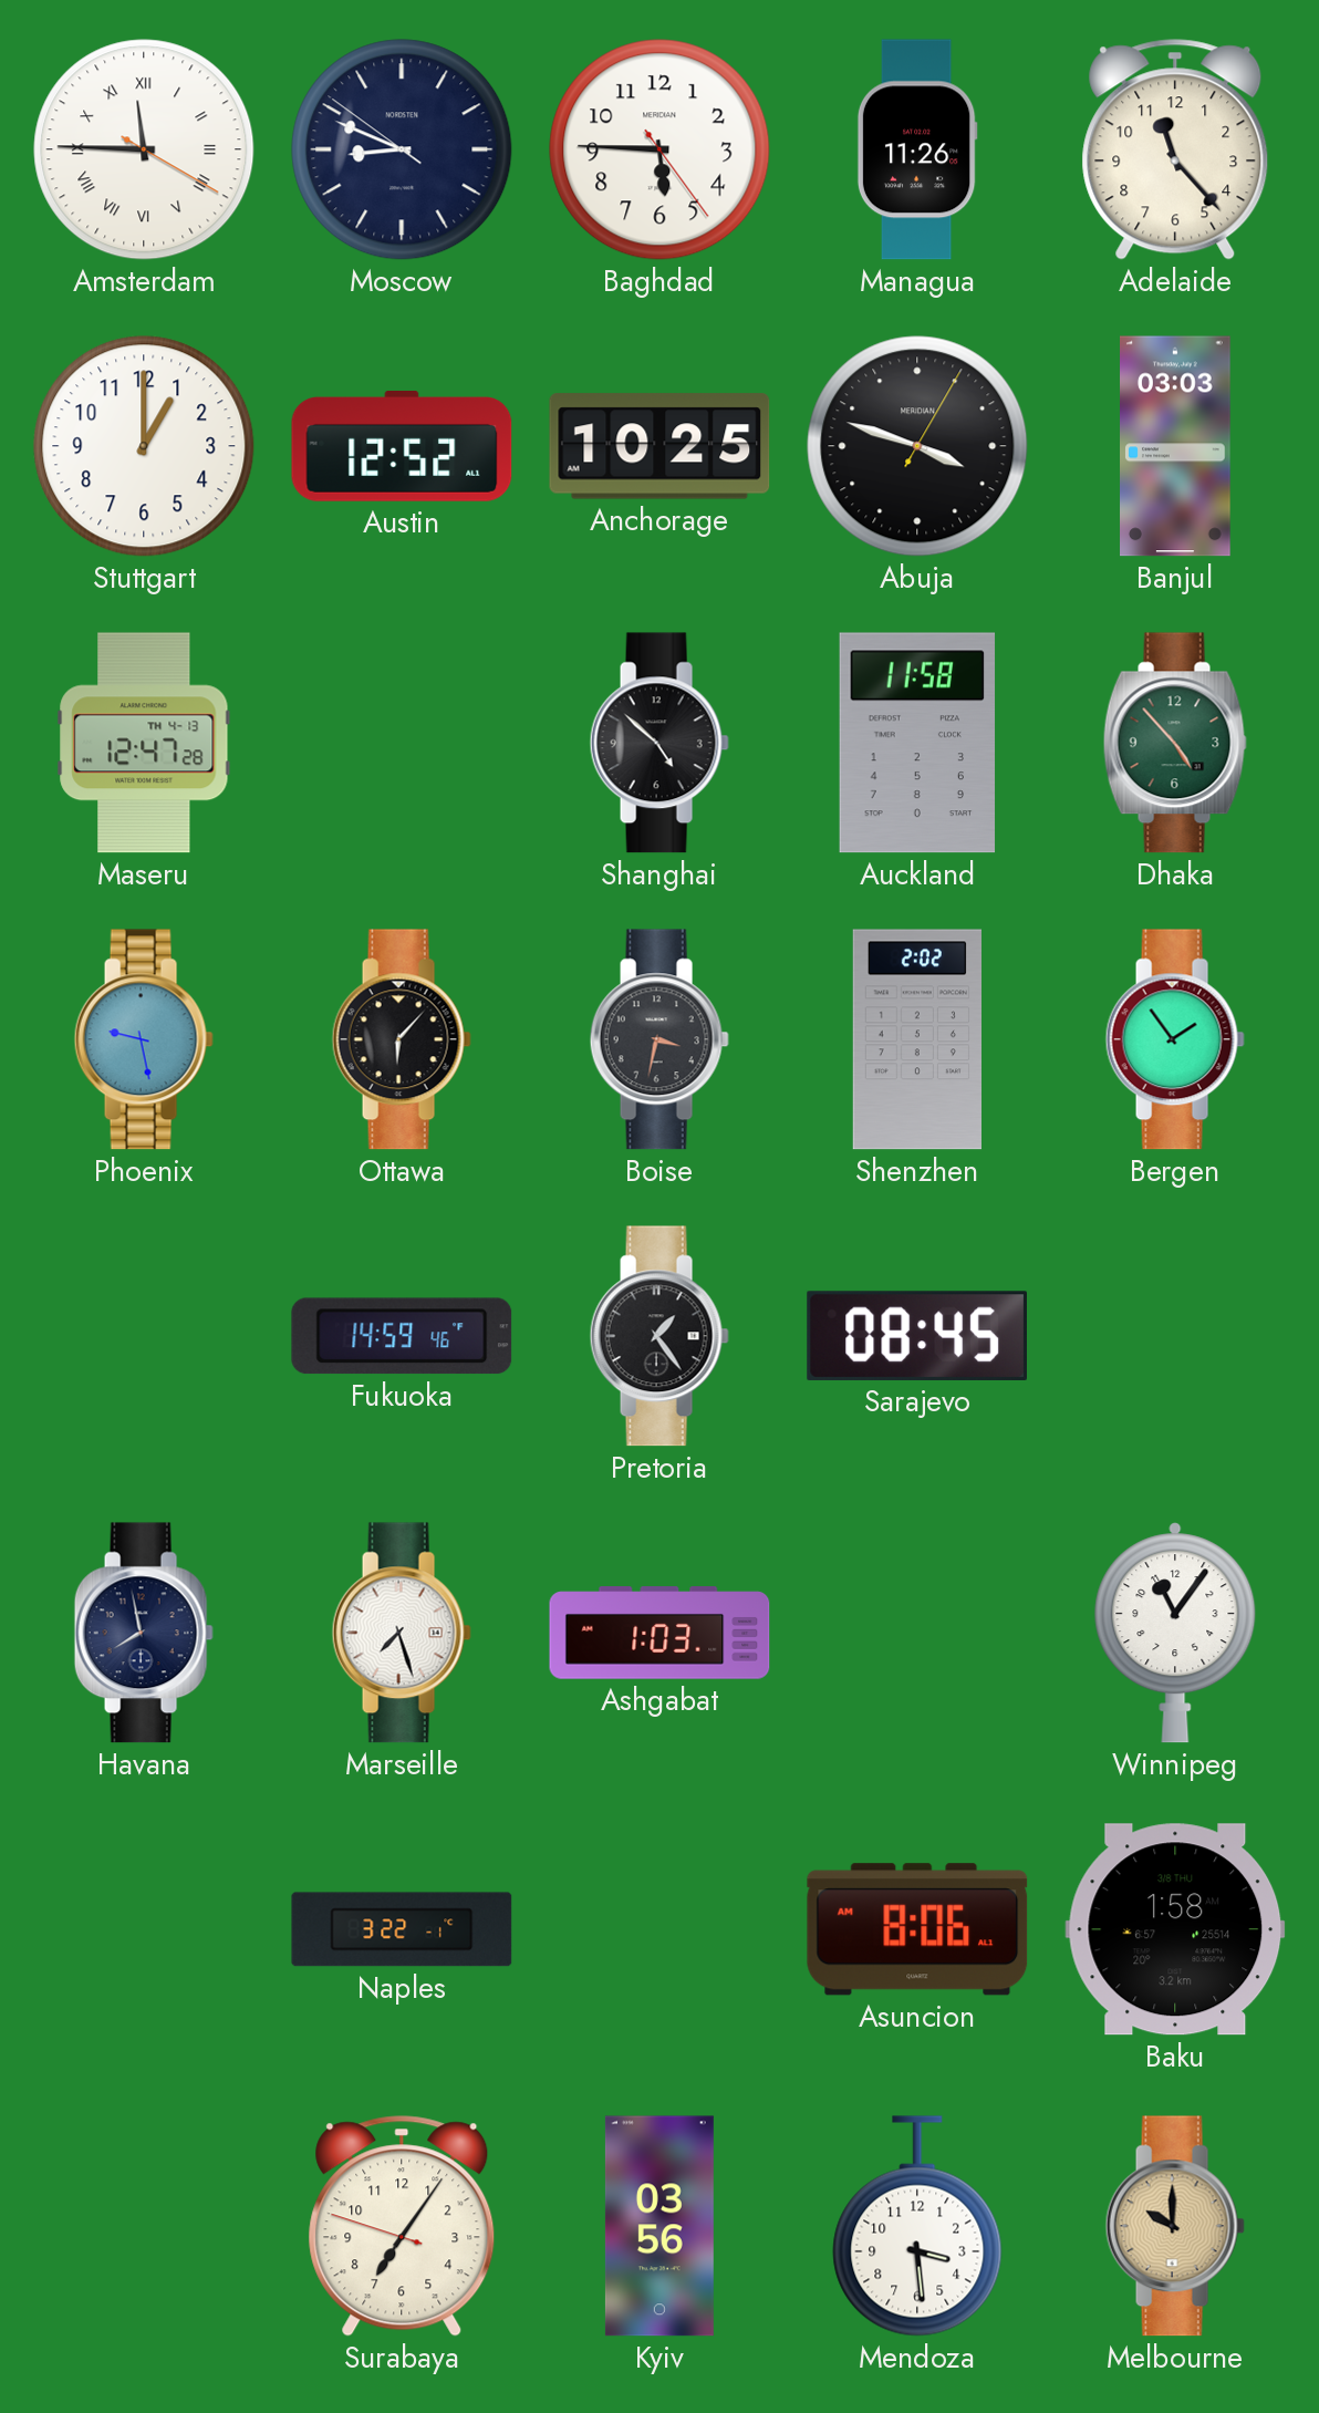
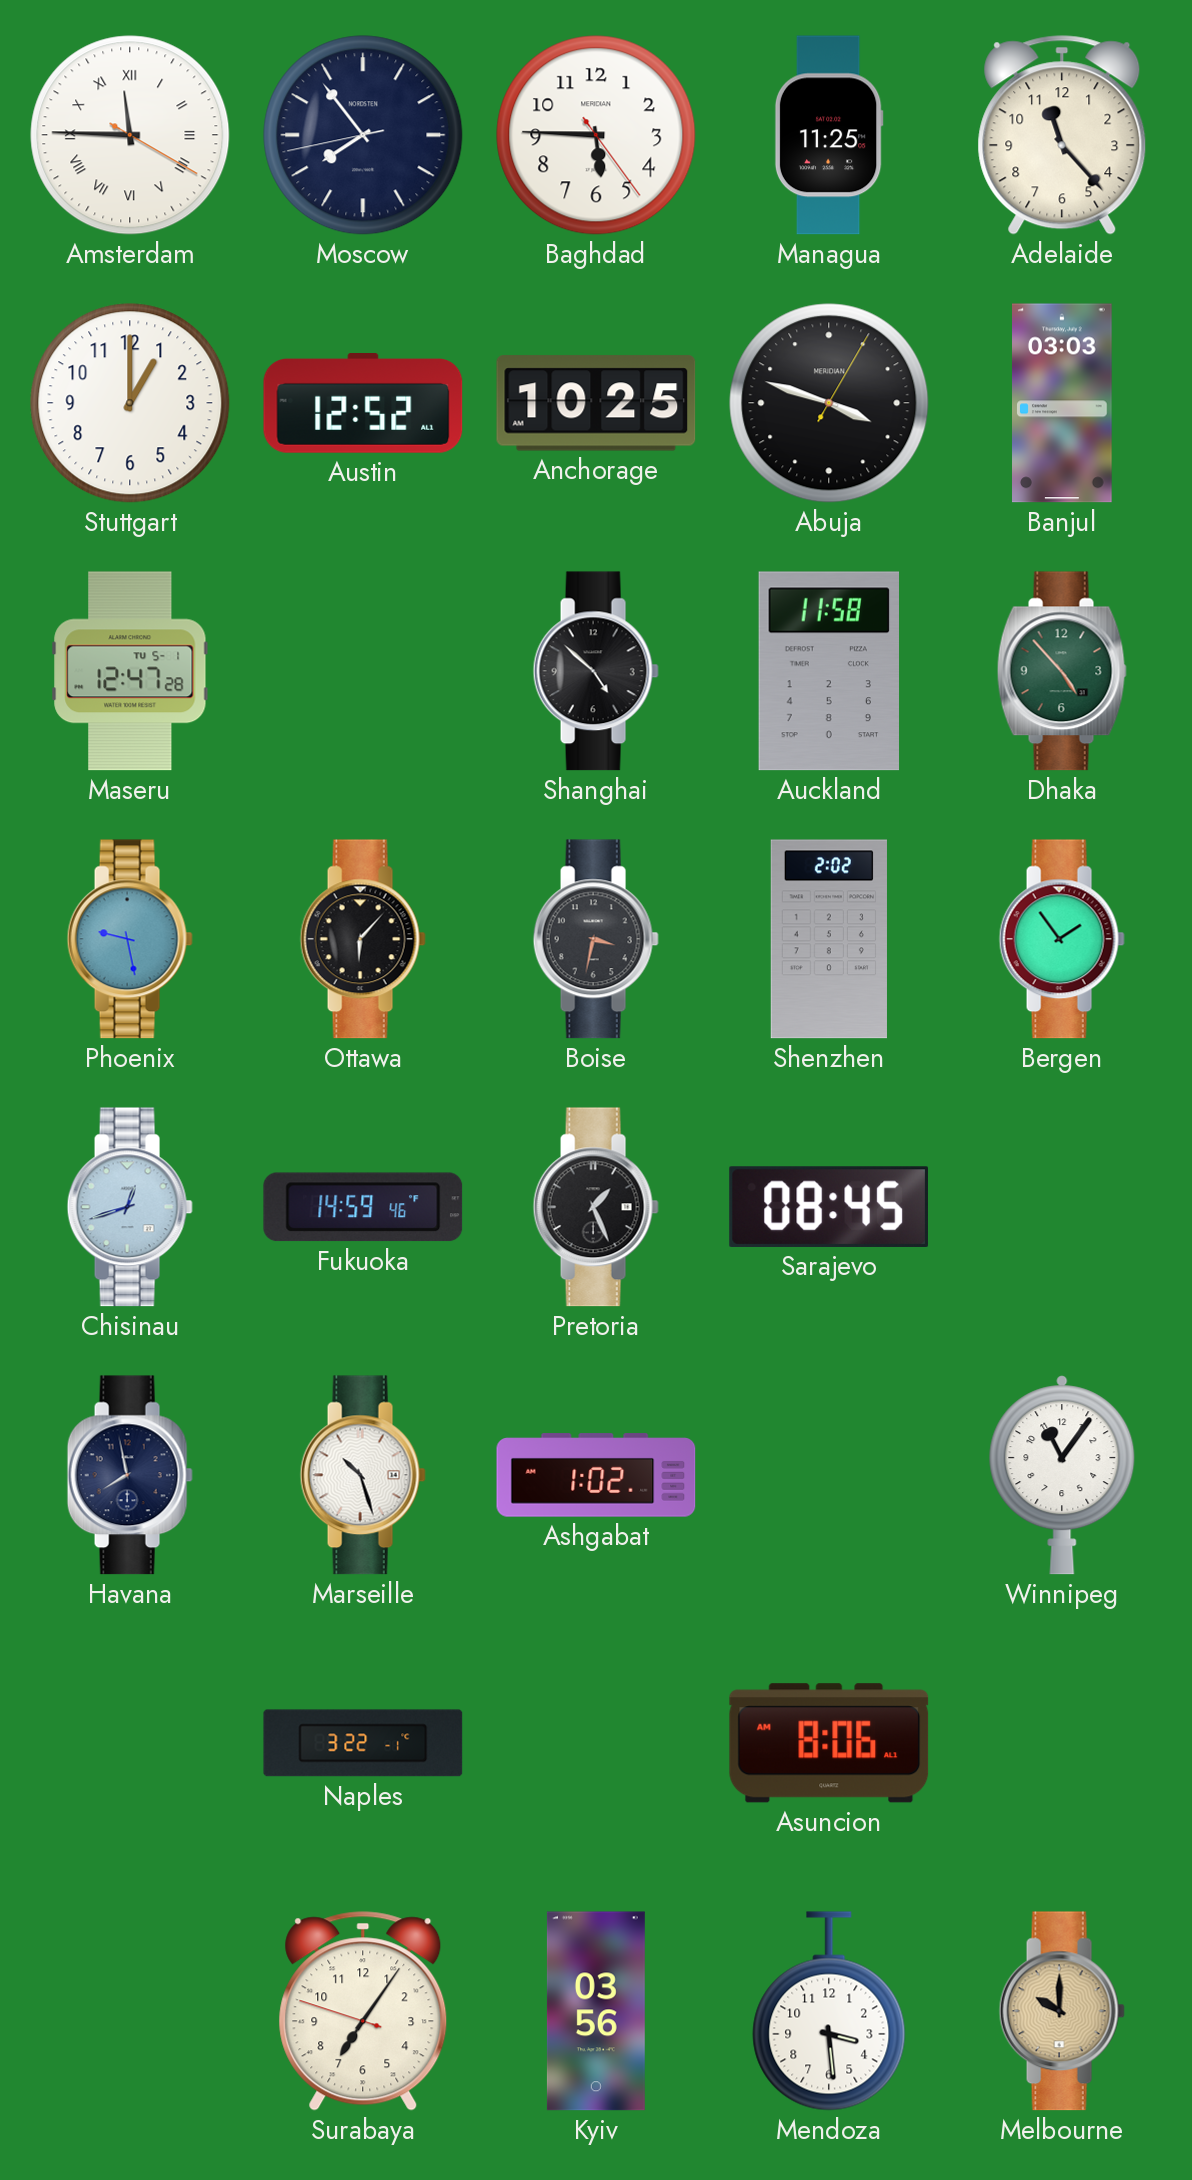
Moscow: 8:48 -> 7:53
Managua: 11:26 -> 11:25
Maseru date: TH 4-13 -> TU 5-1
Chisinau: none -> 12:42
Pretoria: 1:24 -> 1:26
Marseille: 7:27 -> 10:27
Ashgabat: 1:03 -> 1:02
Baku: 1:58 -> none
